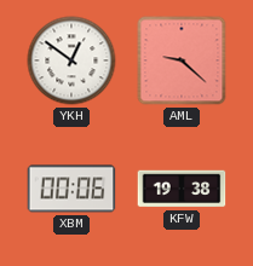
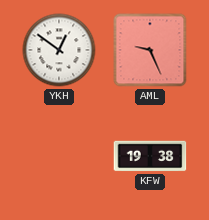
AML: 9:22 -> 9:26
XBM: 00:06 -> none
